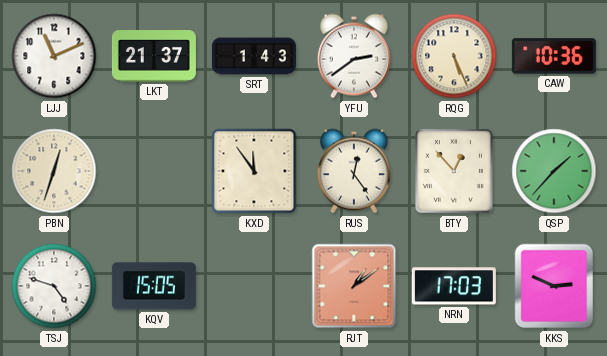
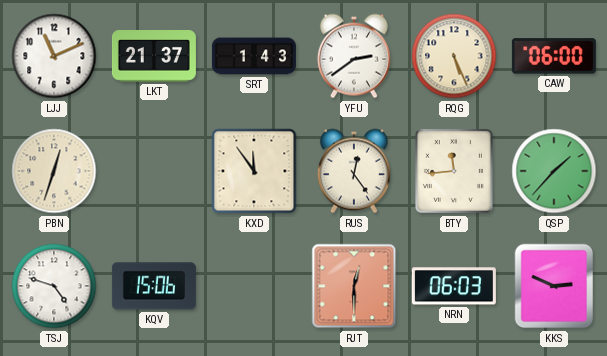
CAW: 10:36 -> 06:00
BTY: 12:53 -> 11:44
KQV: 15:05 -> 15:06
RJT: 1:09 -> 12:30
NRN: 17:03 -> 06:03
